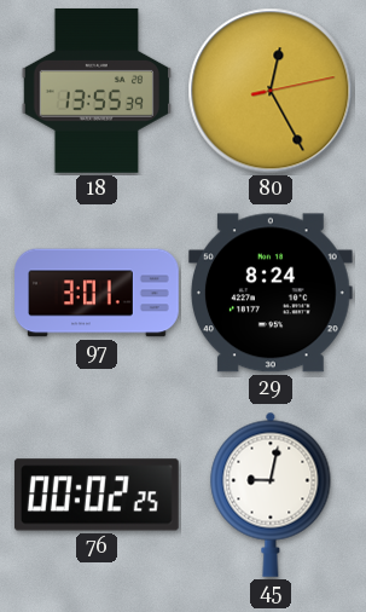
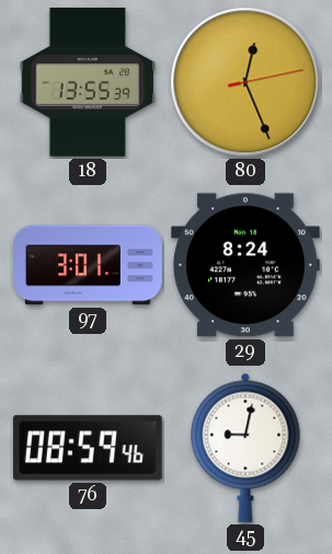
80: 12:25 -> 12:26
76: 00:02 -> 08:59
